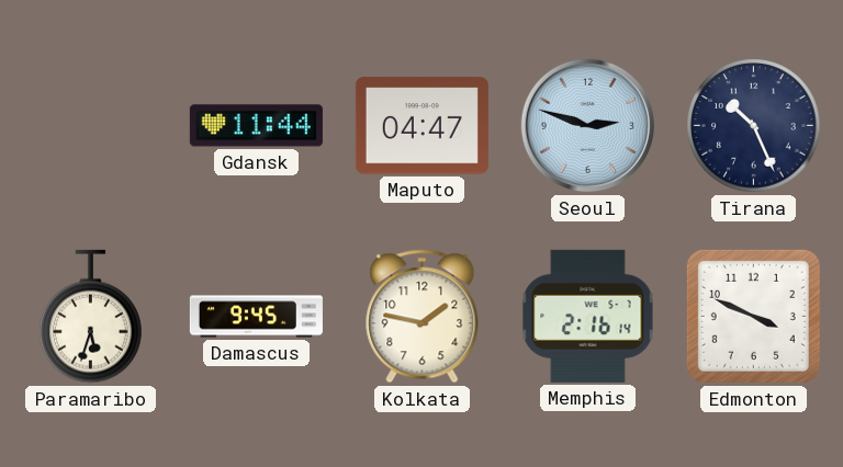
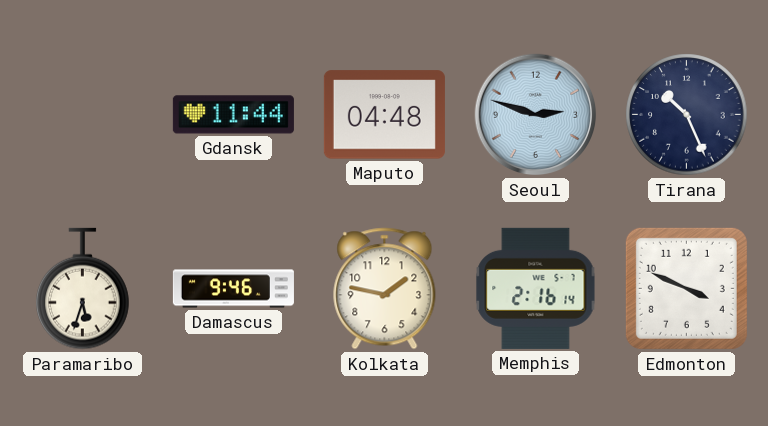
Maputo: 04:47 -> 04:48
Damascus: 9:45 -> 9:46
